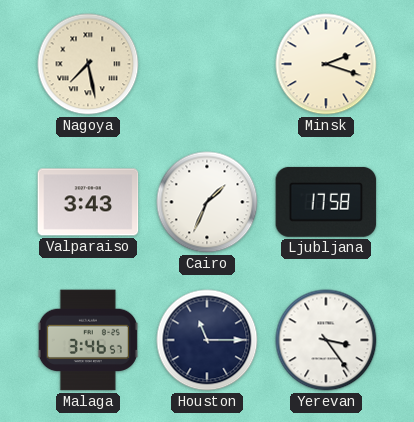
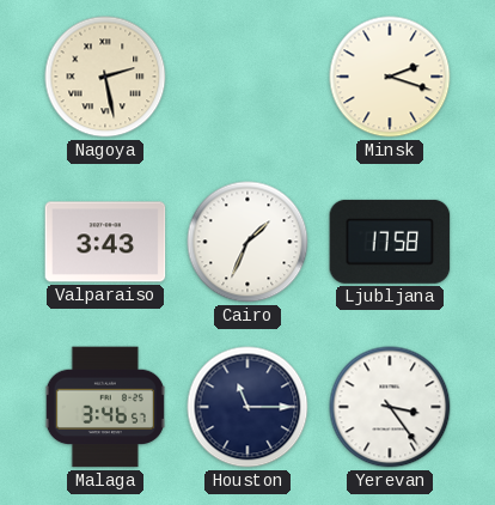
Nagoya: 7:28 -> 2:28
